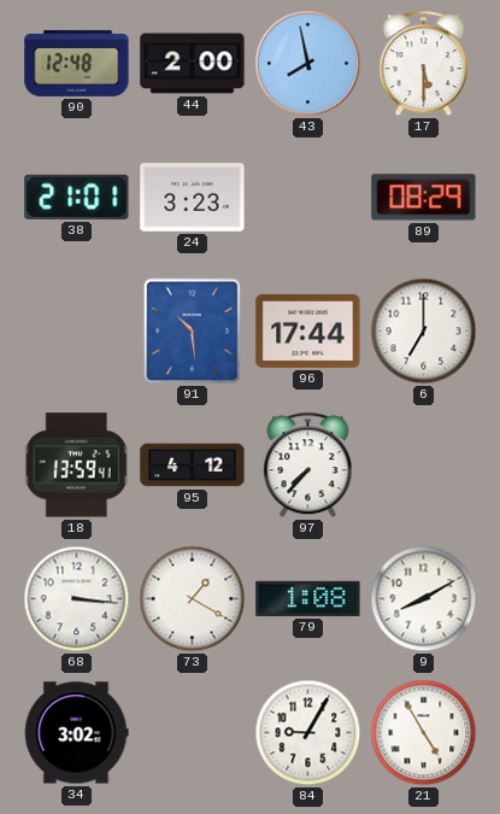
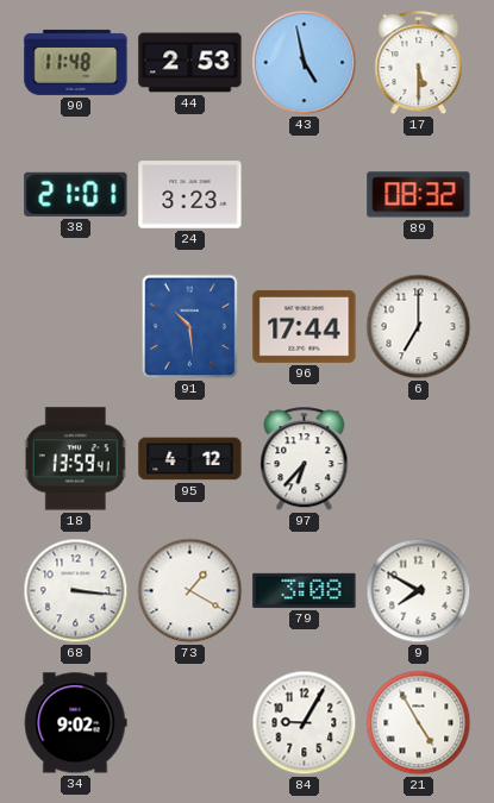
90: 12:48 -> 11:48
44: 2:00 -> 2:53
43: 7:58 -> 4:58
89: 08:29 -> 08:32
97: 7:37 -> 6:37
79: 1:08 -> 3:08
9: 8:10 -> 7:50
34: 3:02 -> 9:02
